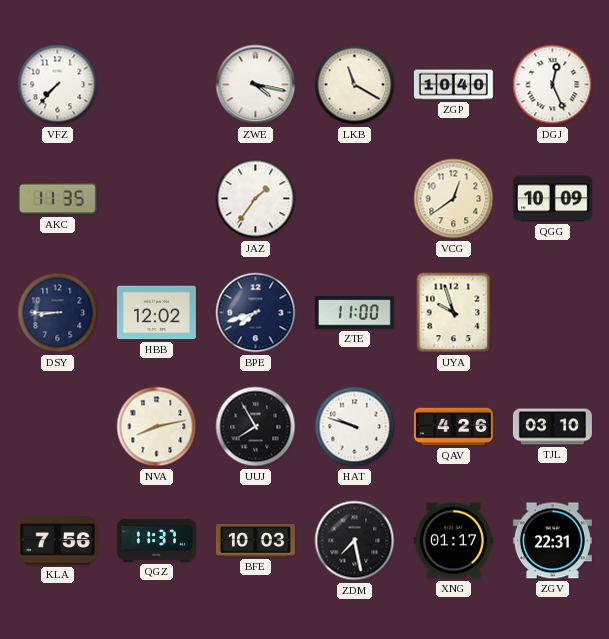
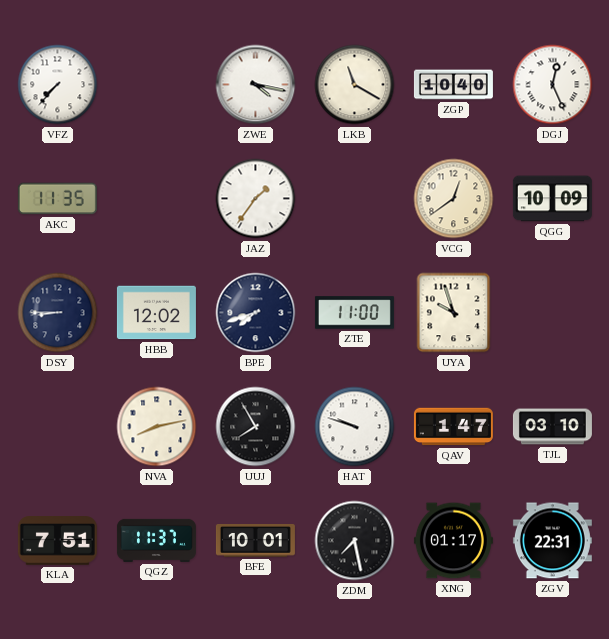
QAV: 4:26 -> 1:47
KLA: 7:56 -> 7:51
BFE: 10:03 -> 10:01
